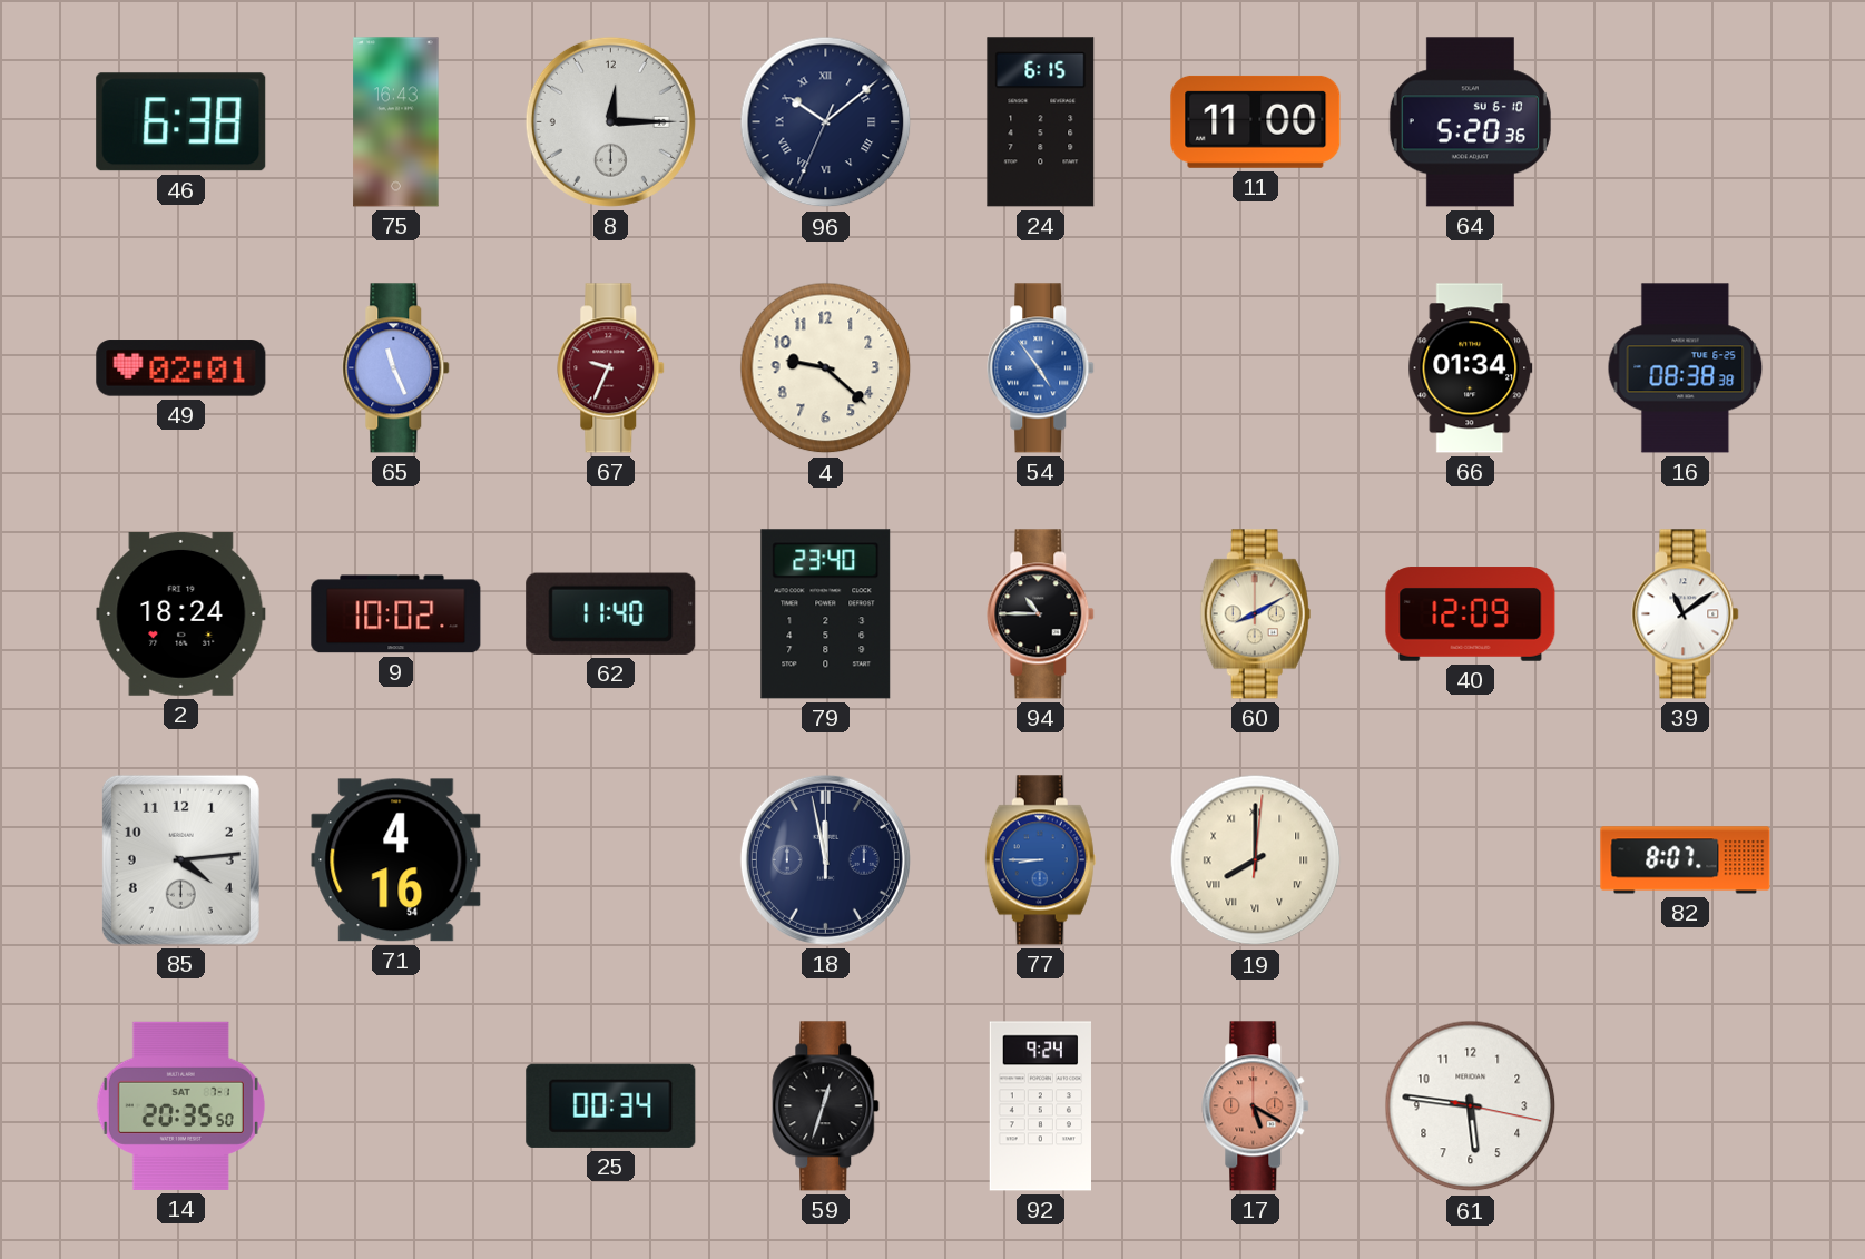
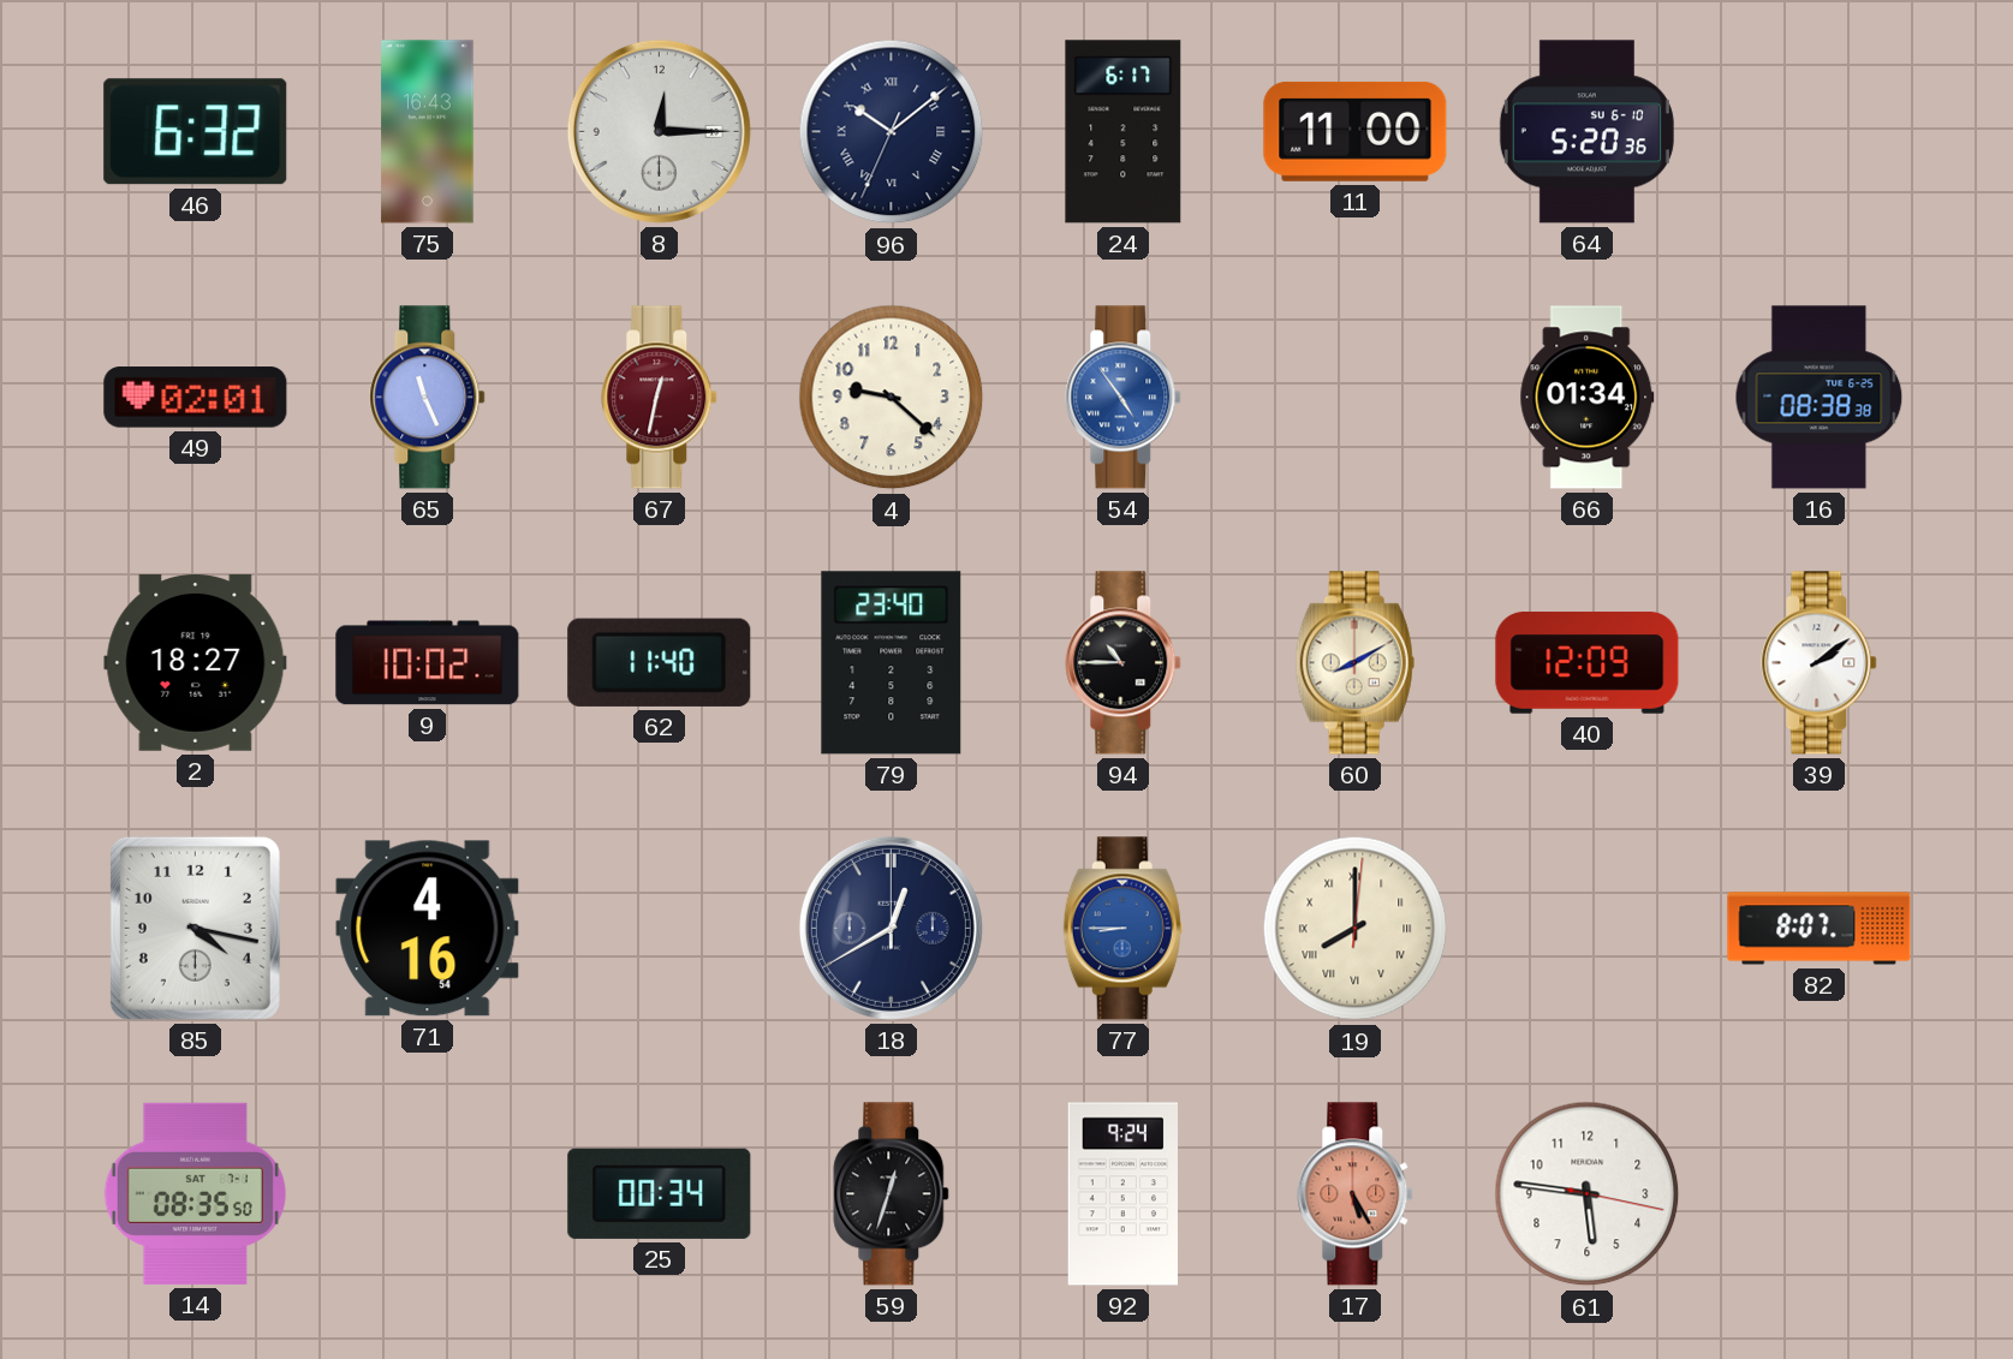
46: 6:38 -> 6:32
24: 6:15 -> 6:17
67: 9:34 -> 12:32
2: 18:24 -> 18:27
39: 11:09 -> 2:09
85: 4:14 -> 4:17
18: 11:58 -> 12:40
14: 20:35 -> 08:35
17: 5:20 -> 5:25
